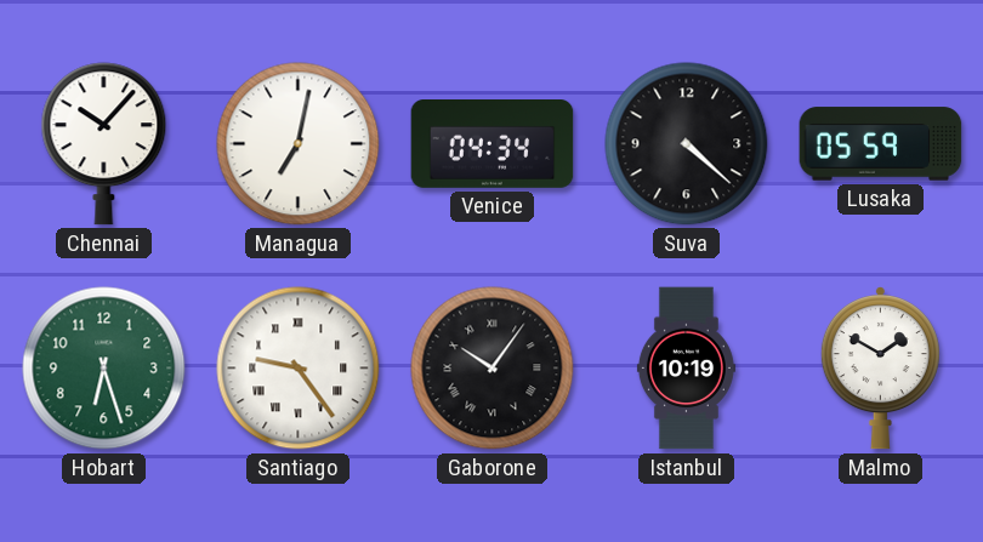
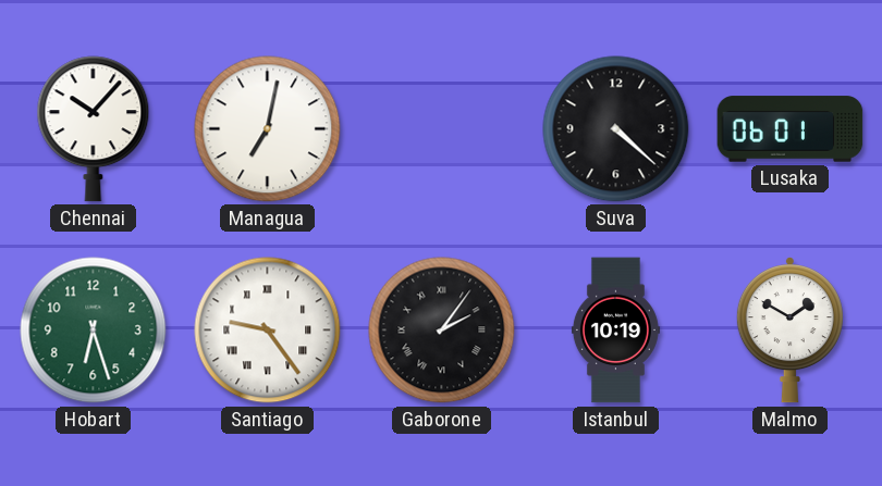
Venice: 04:34 -> none
Lusaka: 05:59 -> 06:01
Gaborone: 10:06 -> 2:06
